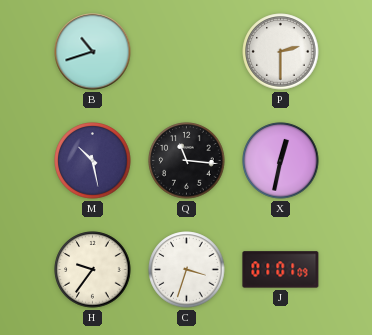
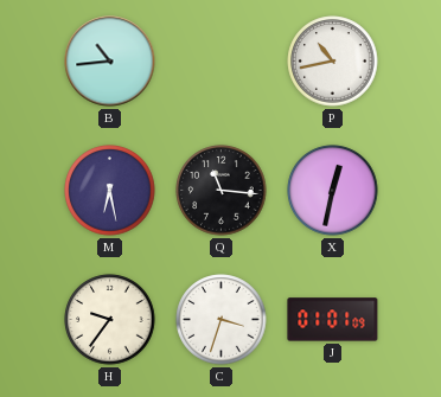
B: 10:42 -> 10:44
P: 2:30 -> 10:43
M: 10:28 -> 6:28
